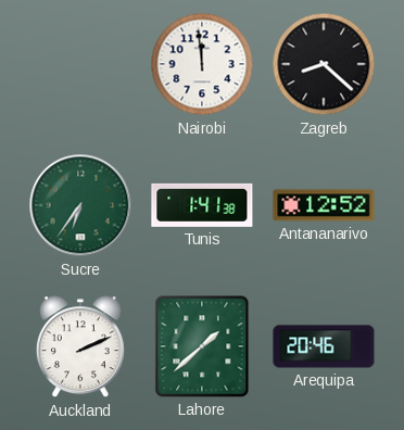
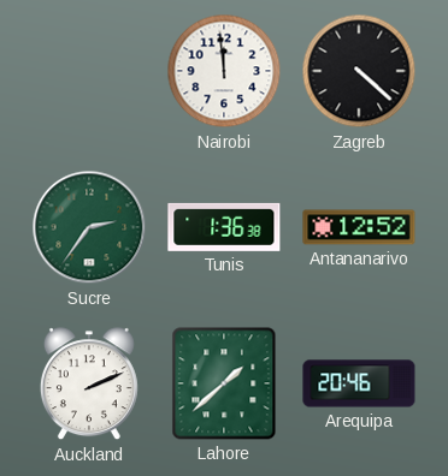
Zagreb: 8:22 -> 4:22
Sucre: 6:36 -> 2:36
Tunis: 1:41 -> 1:36
